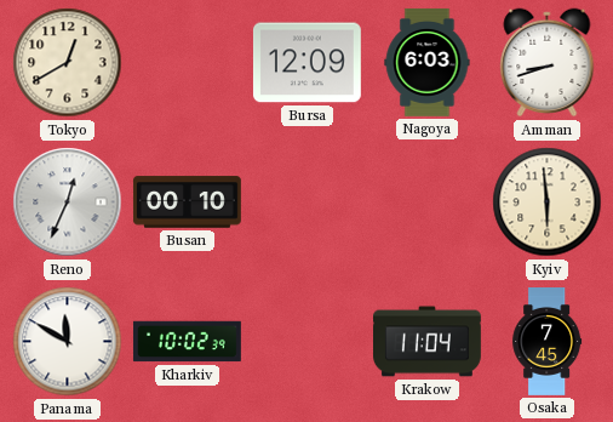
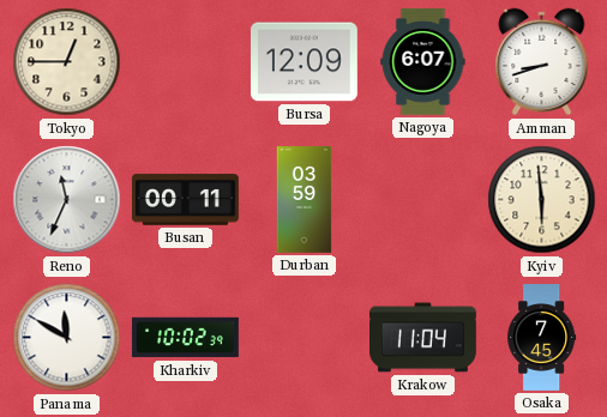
Tokyo: 12:40 -> 12:45
Nagoya: 6:03 -> 6:07
Reno: 12:34 -> 11:34
Busan: 00:10 -> 00:11
Durban: none -> 03:59
